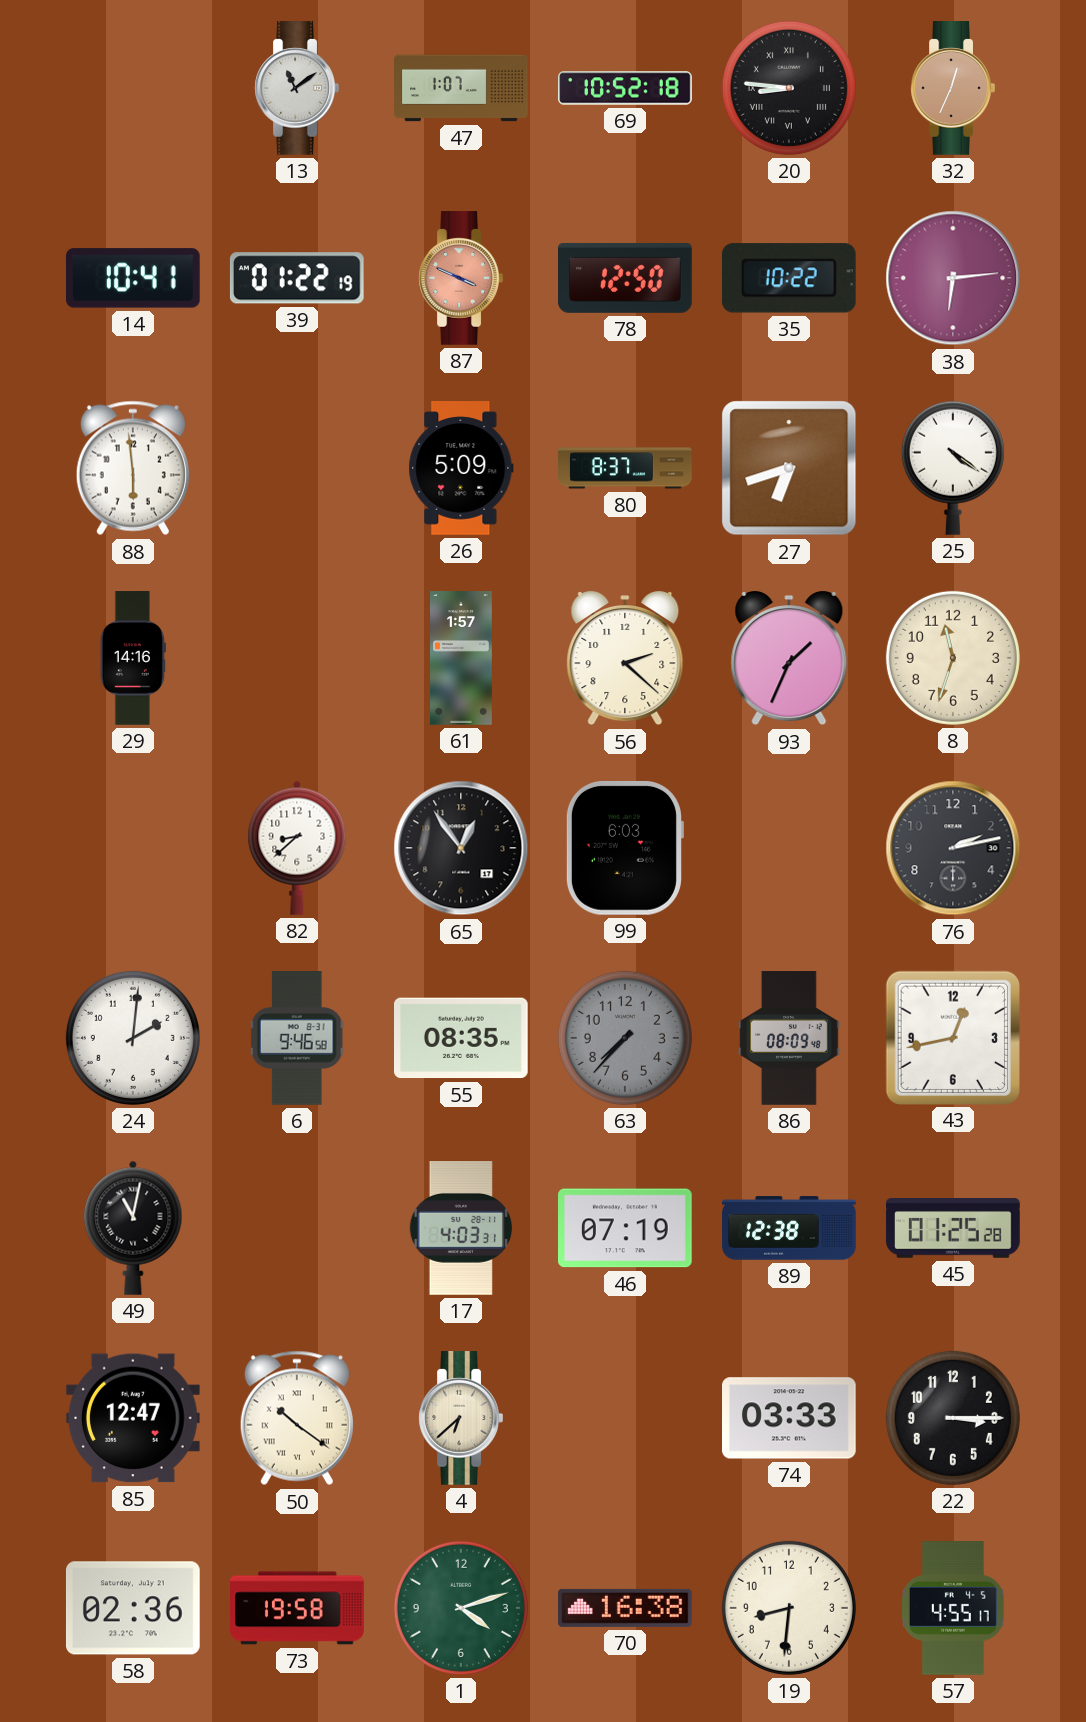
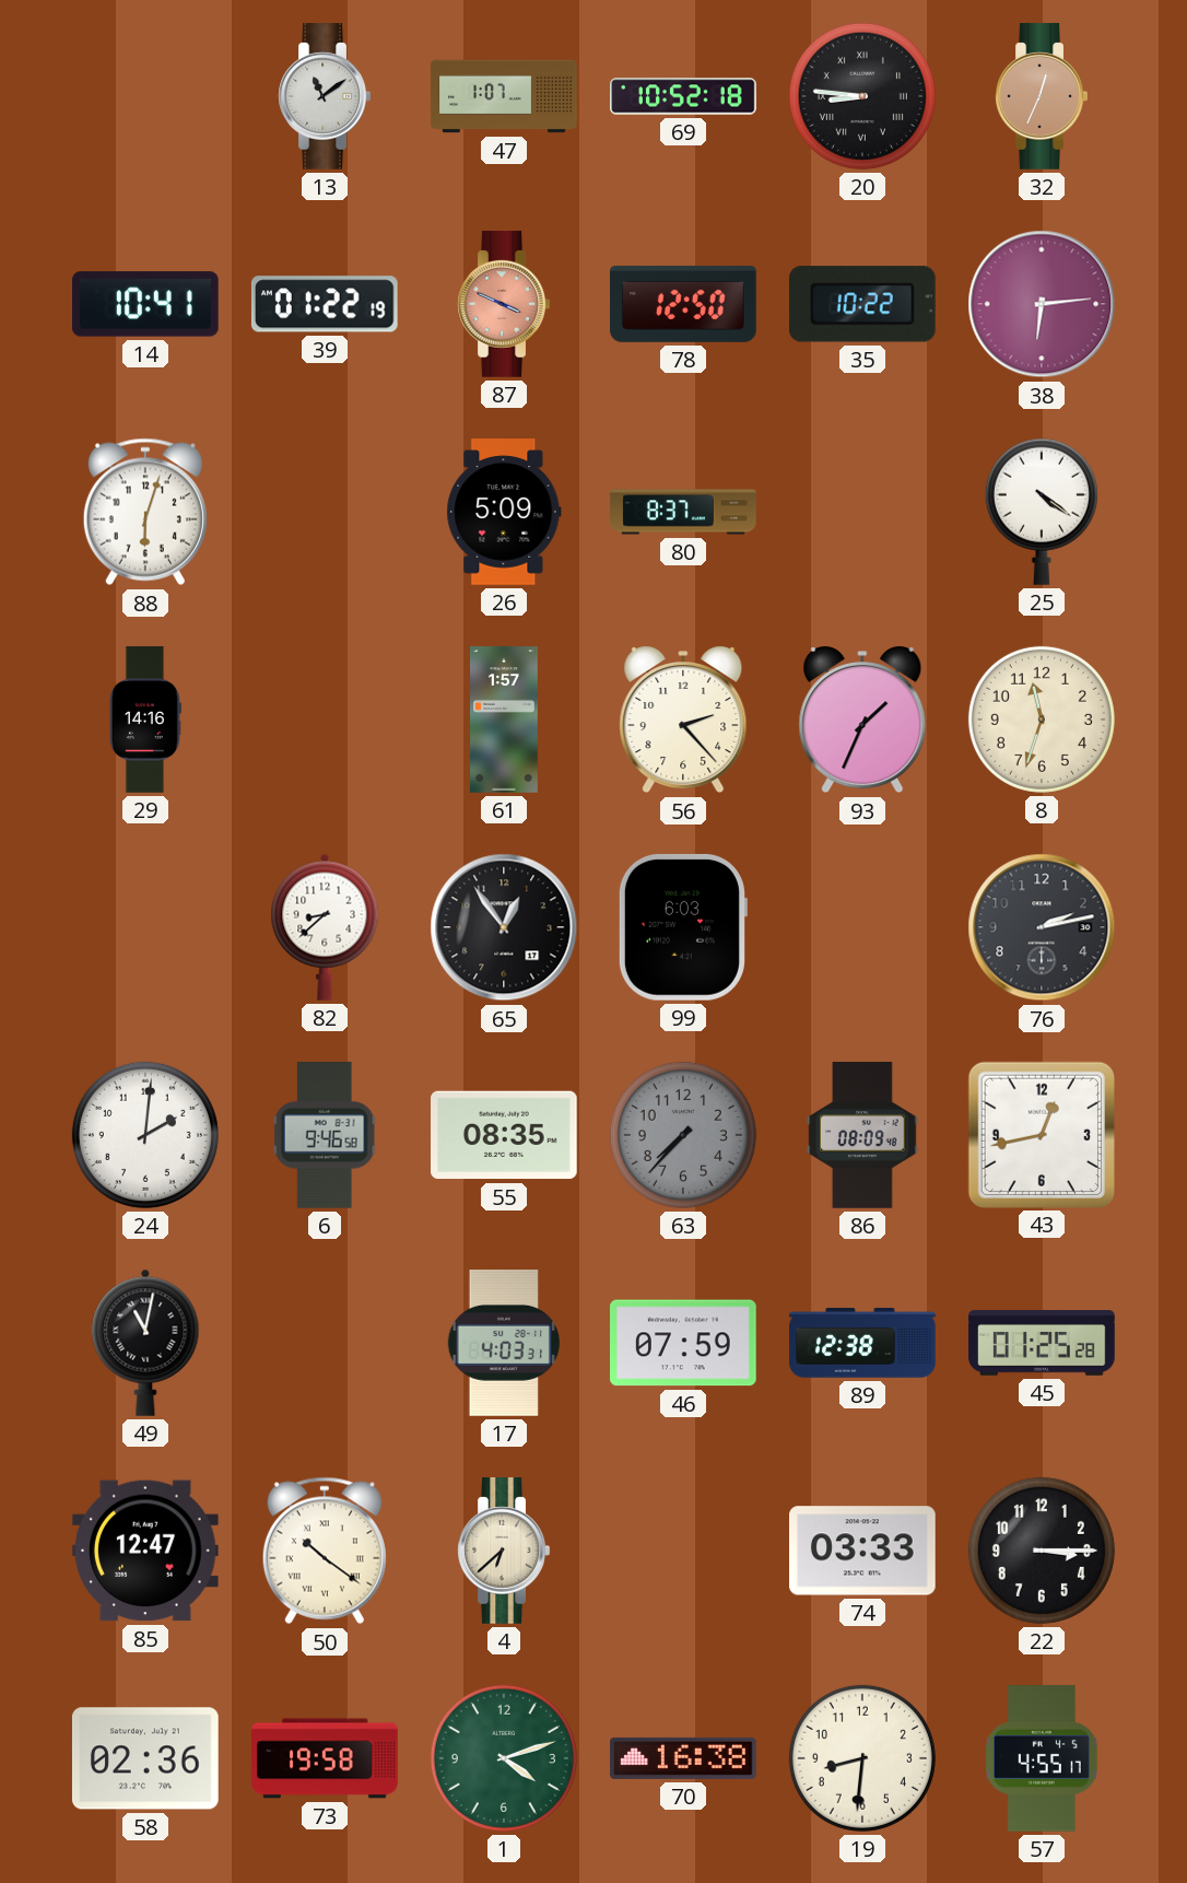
88: 5:59 -> 6:03
27: 6:42 -> none
56: 2:22 -> 2:23
46: 07:19 -> 07:59
